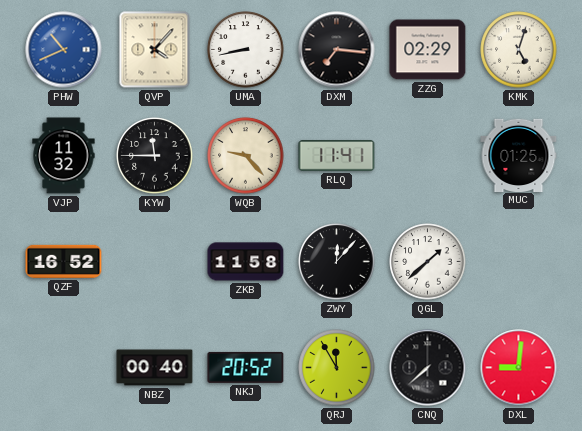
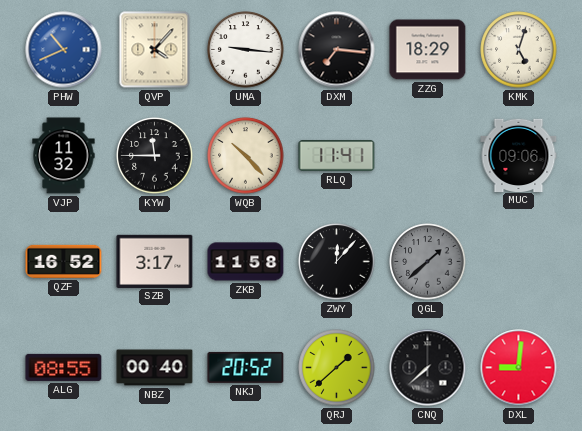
UMA: 8:43 -> 9:16
ZZG: 02:29 -> 18:29
WQB: 9:23 -> 10:23
MUC: 01:25 -> 09:06
SZB: none -> 3:17
QGL dial: white -> grey
ALG: none -> 08:55
QRJ: 11:55 -> 1:38
